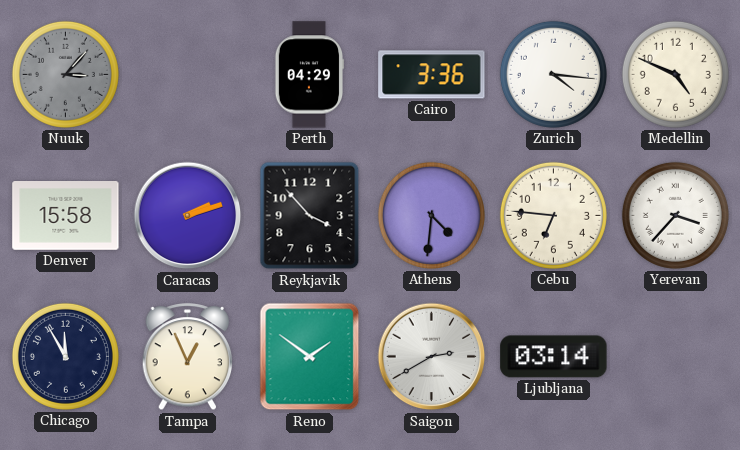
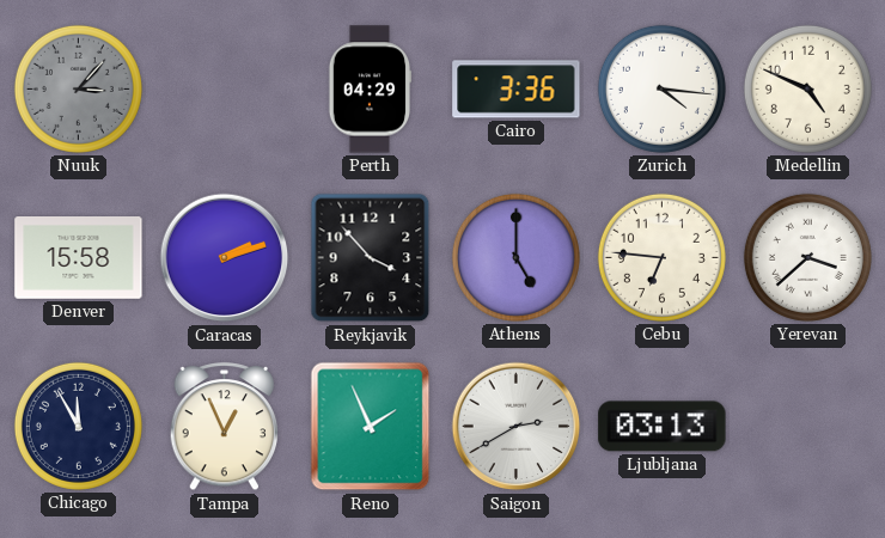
Athens: 4:31 -> 5:00
Yerevan: 3:37 -> 3:38
Reno: 1:51 -> 1:56
Ljubljana: 03:14 -> 03:13
